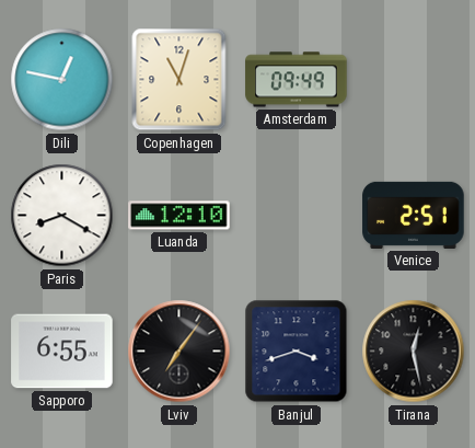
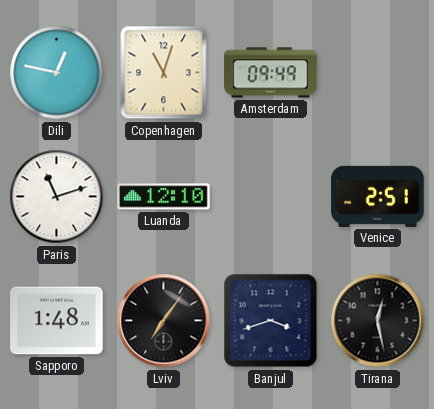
Paris: 8:20 -> 11:12
Sapporo: 6:55 -> 1:48
